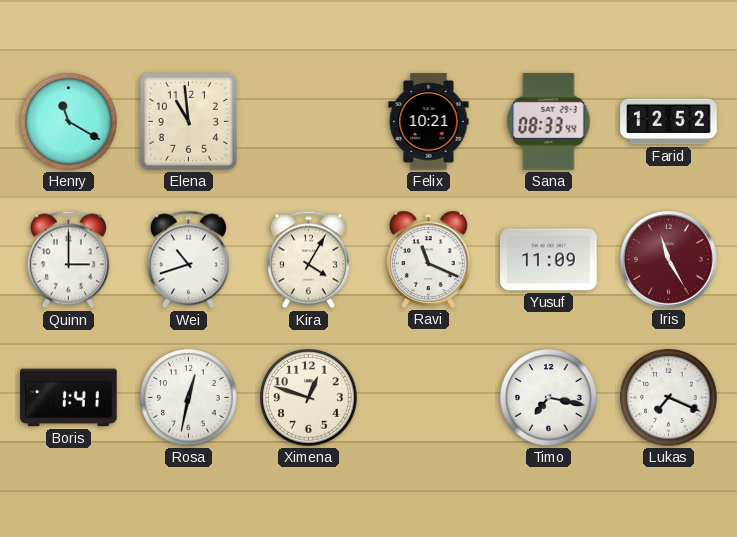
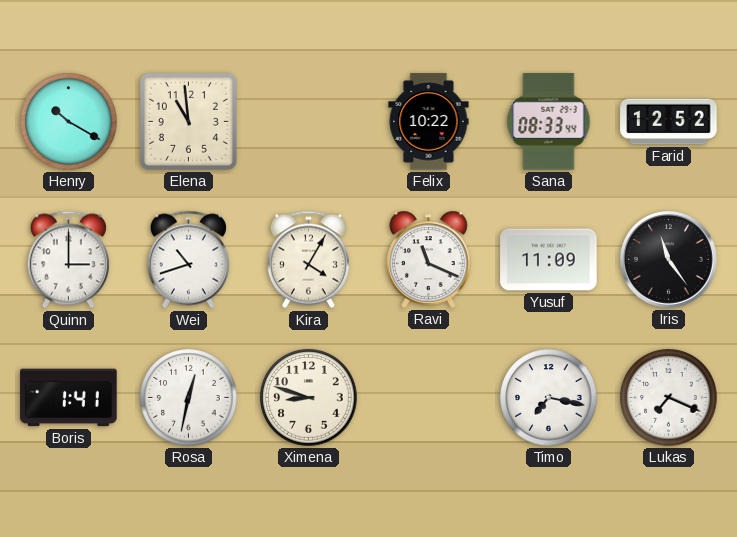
Henry: 11:20 -> 10:20
Felix: 10:21 -> 10:22
Iris: 11:25 -> 11:24
Iris dial: burgundy -> black
Ximena: 12:48 -> 8:48
